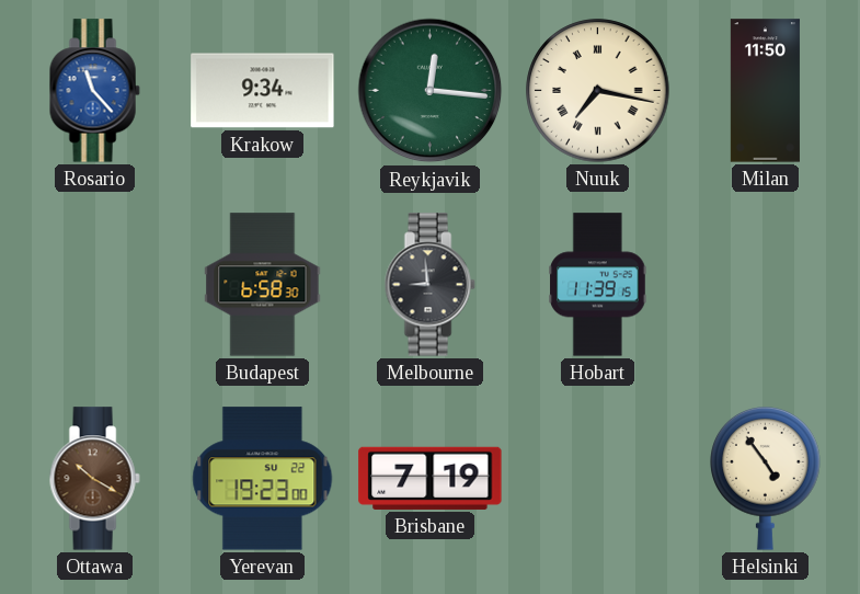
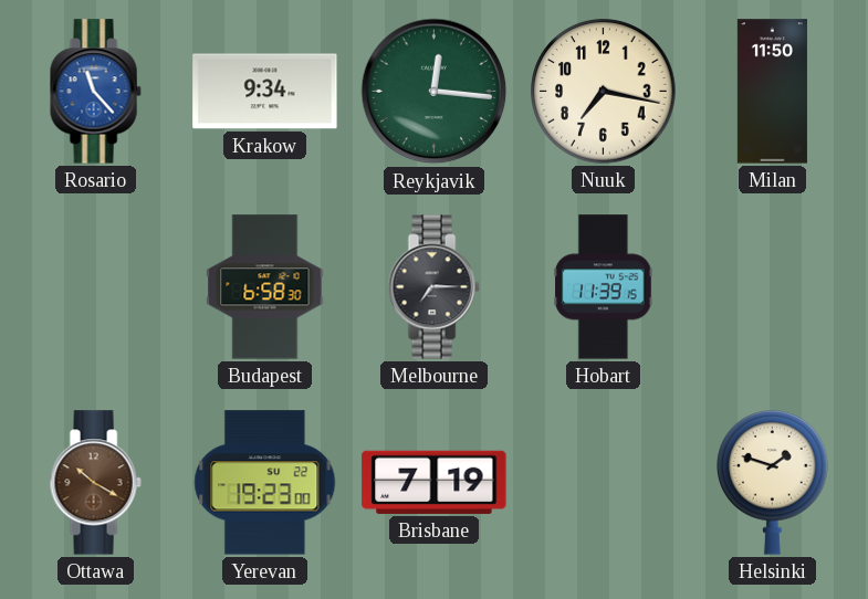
Nuuk numerals: Roman -> Arabic
Melbourne: 8:59 -> 7:15
Helsinki: 4:54 -> 1:48
